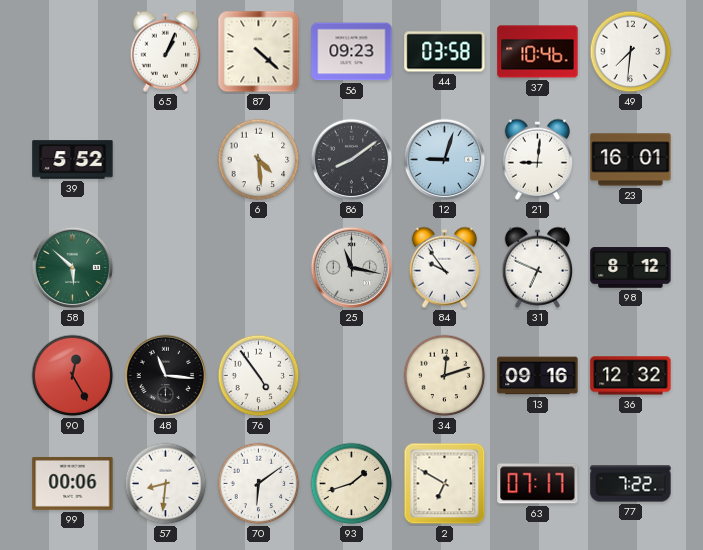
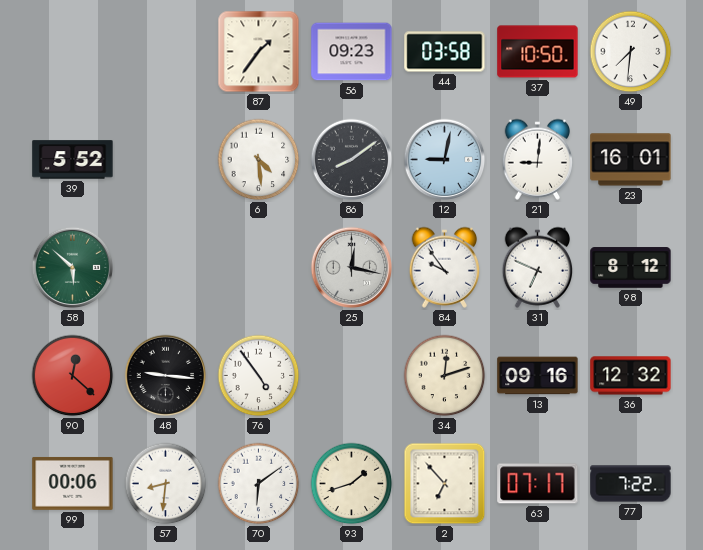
65: 1:04 -> none
87: 4:22 -> 1:36
37: 10:46 -> 10:50
12: 9:03 -> 9:02
25: 11:17 -> 12:17
90: 12:25 -> 12:22
48: 11:16 -> 9:16
2: 6:50 -> 6:53
